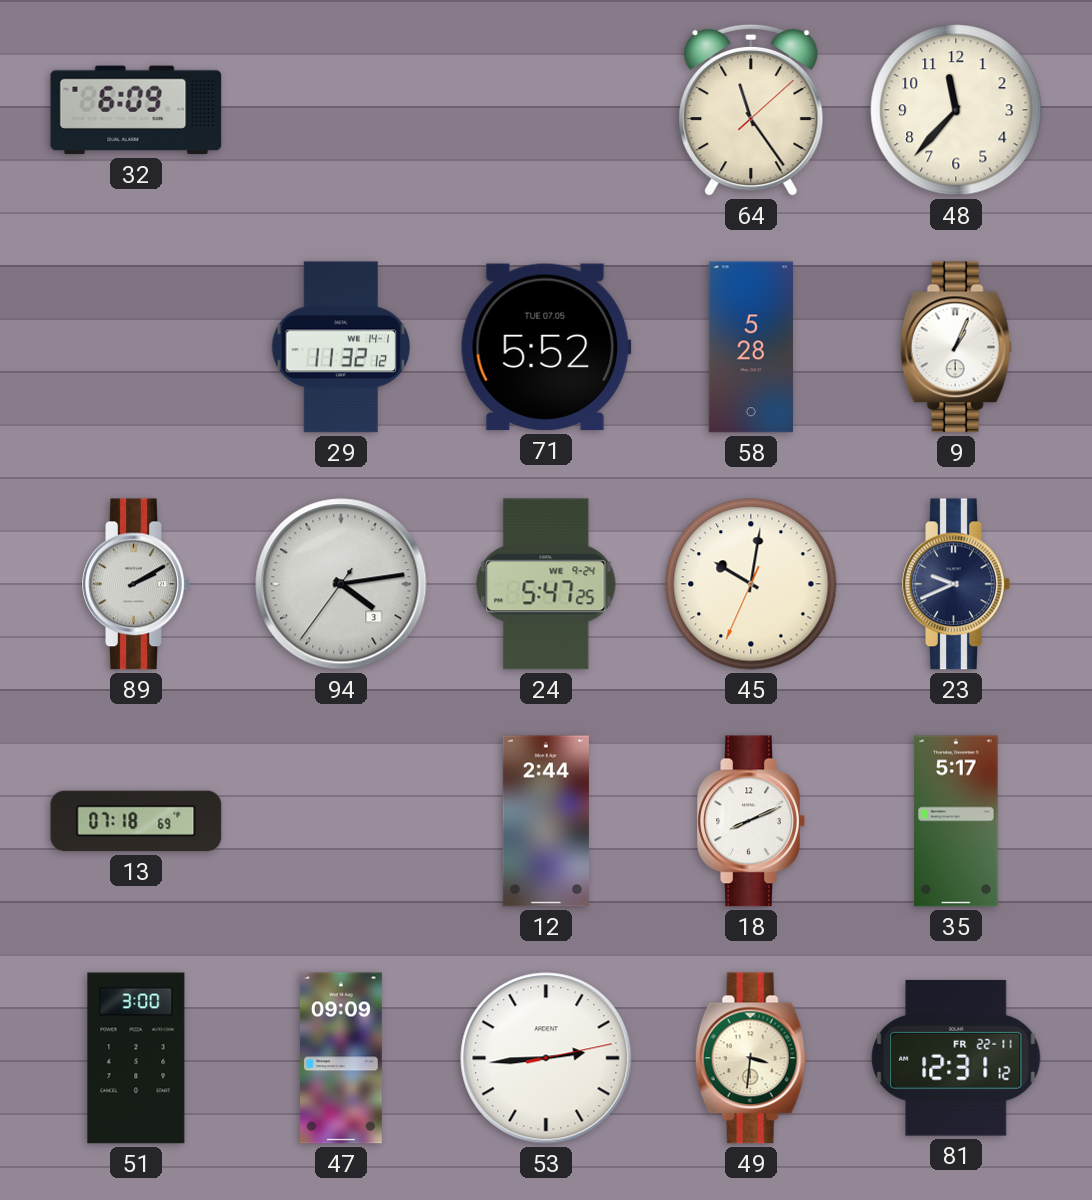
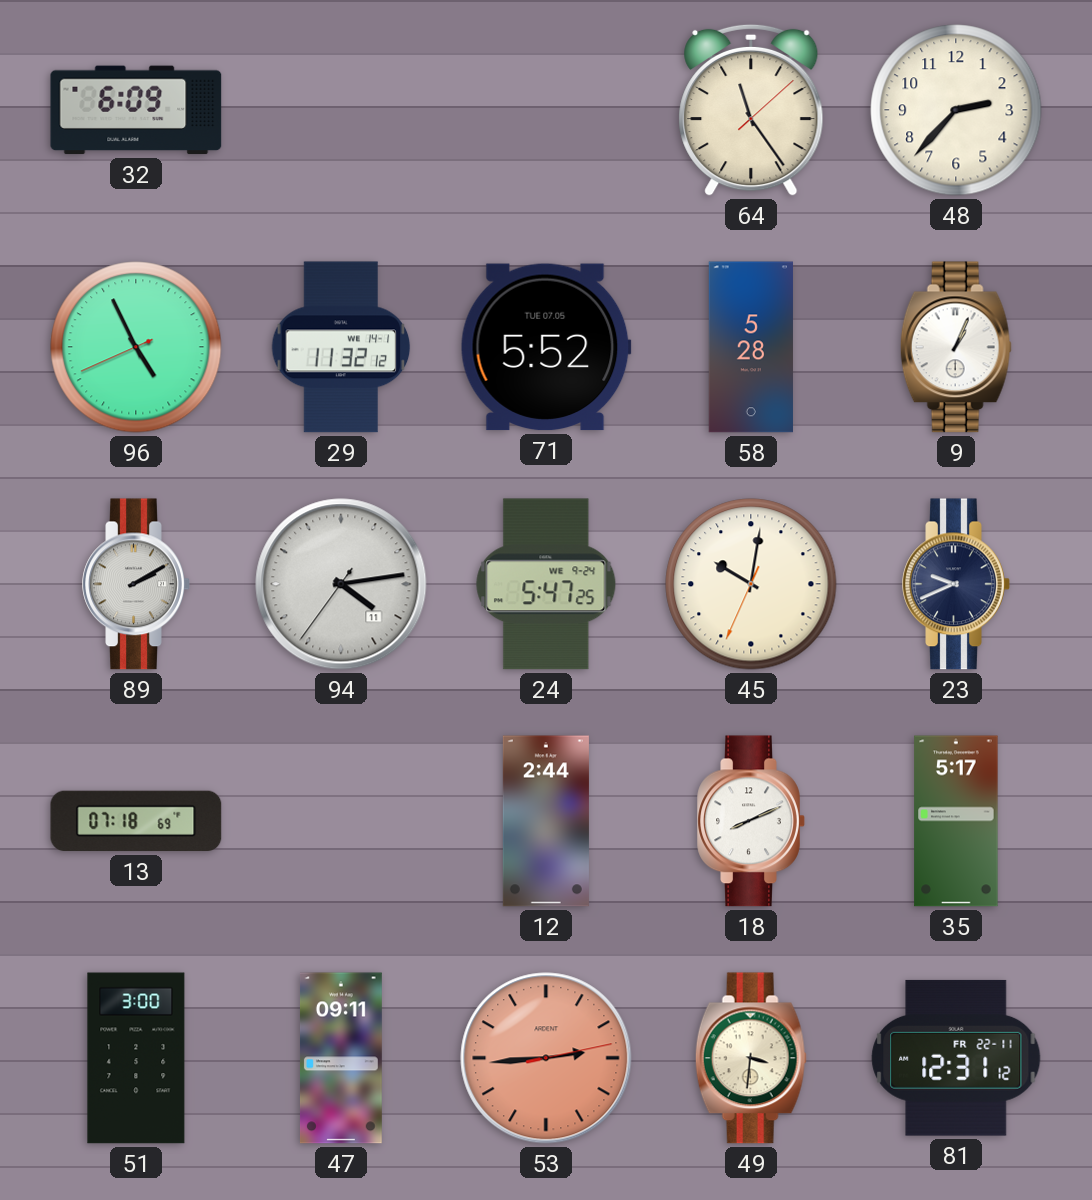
48: 11:37 -> 2:37
96: none -> 4:55
94 date: 3 -> 11
47: 09:09 -> 09:11
53 dial: white -> salmon
